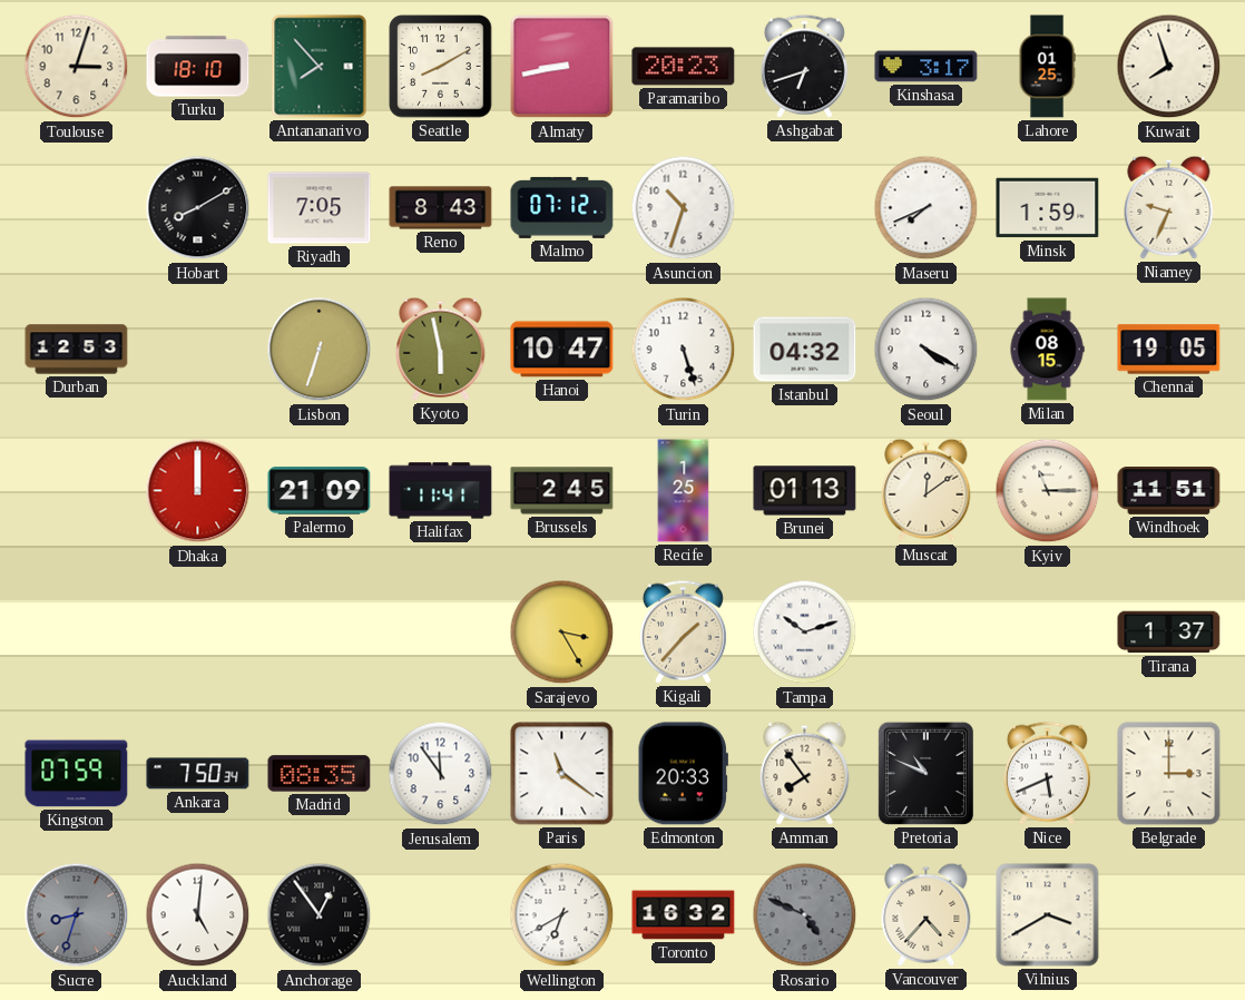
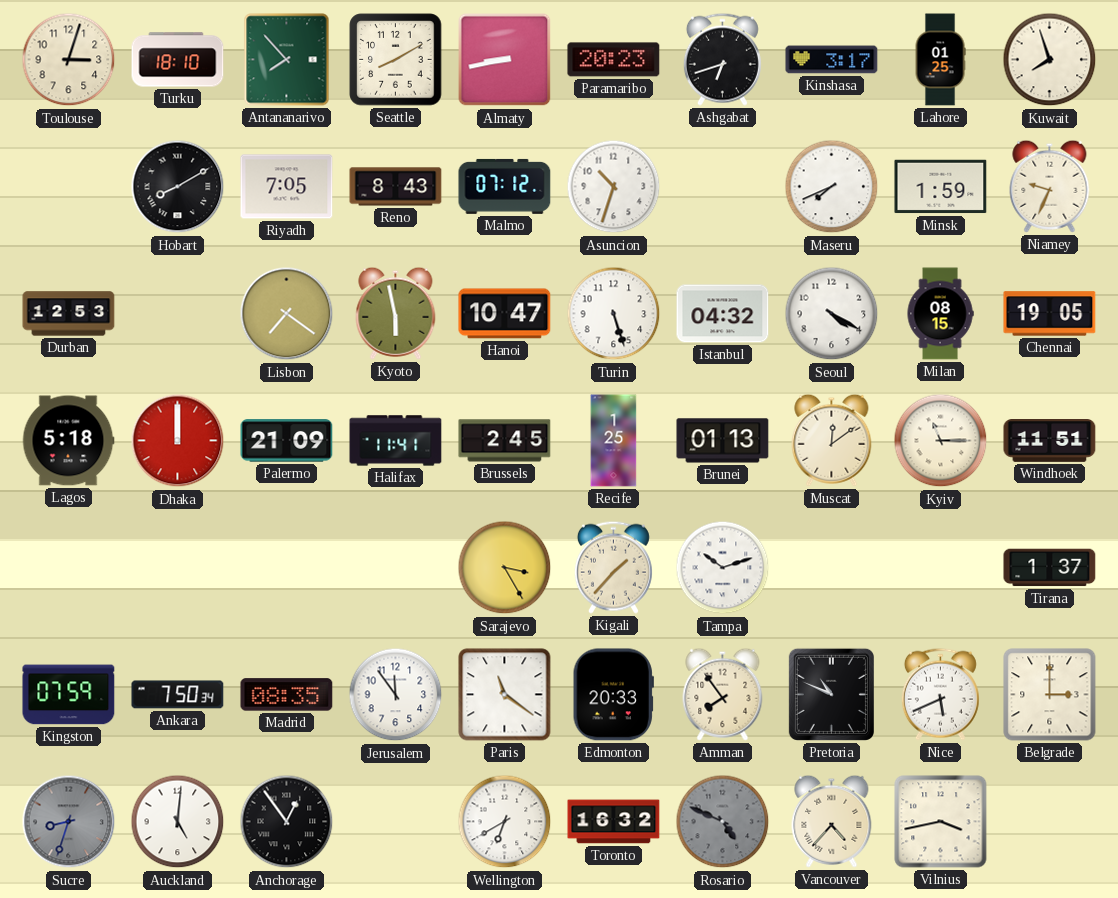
Lisbon: 6:33 -> 7:21
Lagos: none -> 5:18
Vilnius: 3:40 -> 3:43
